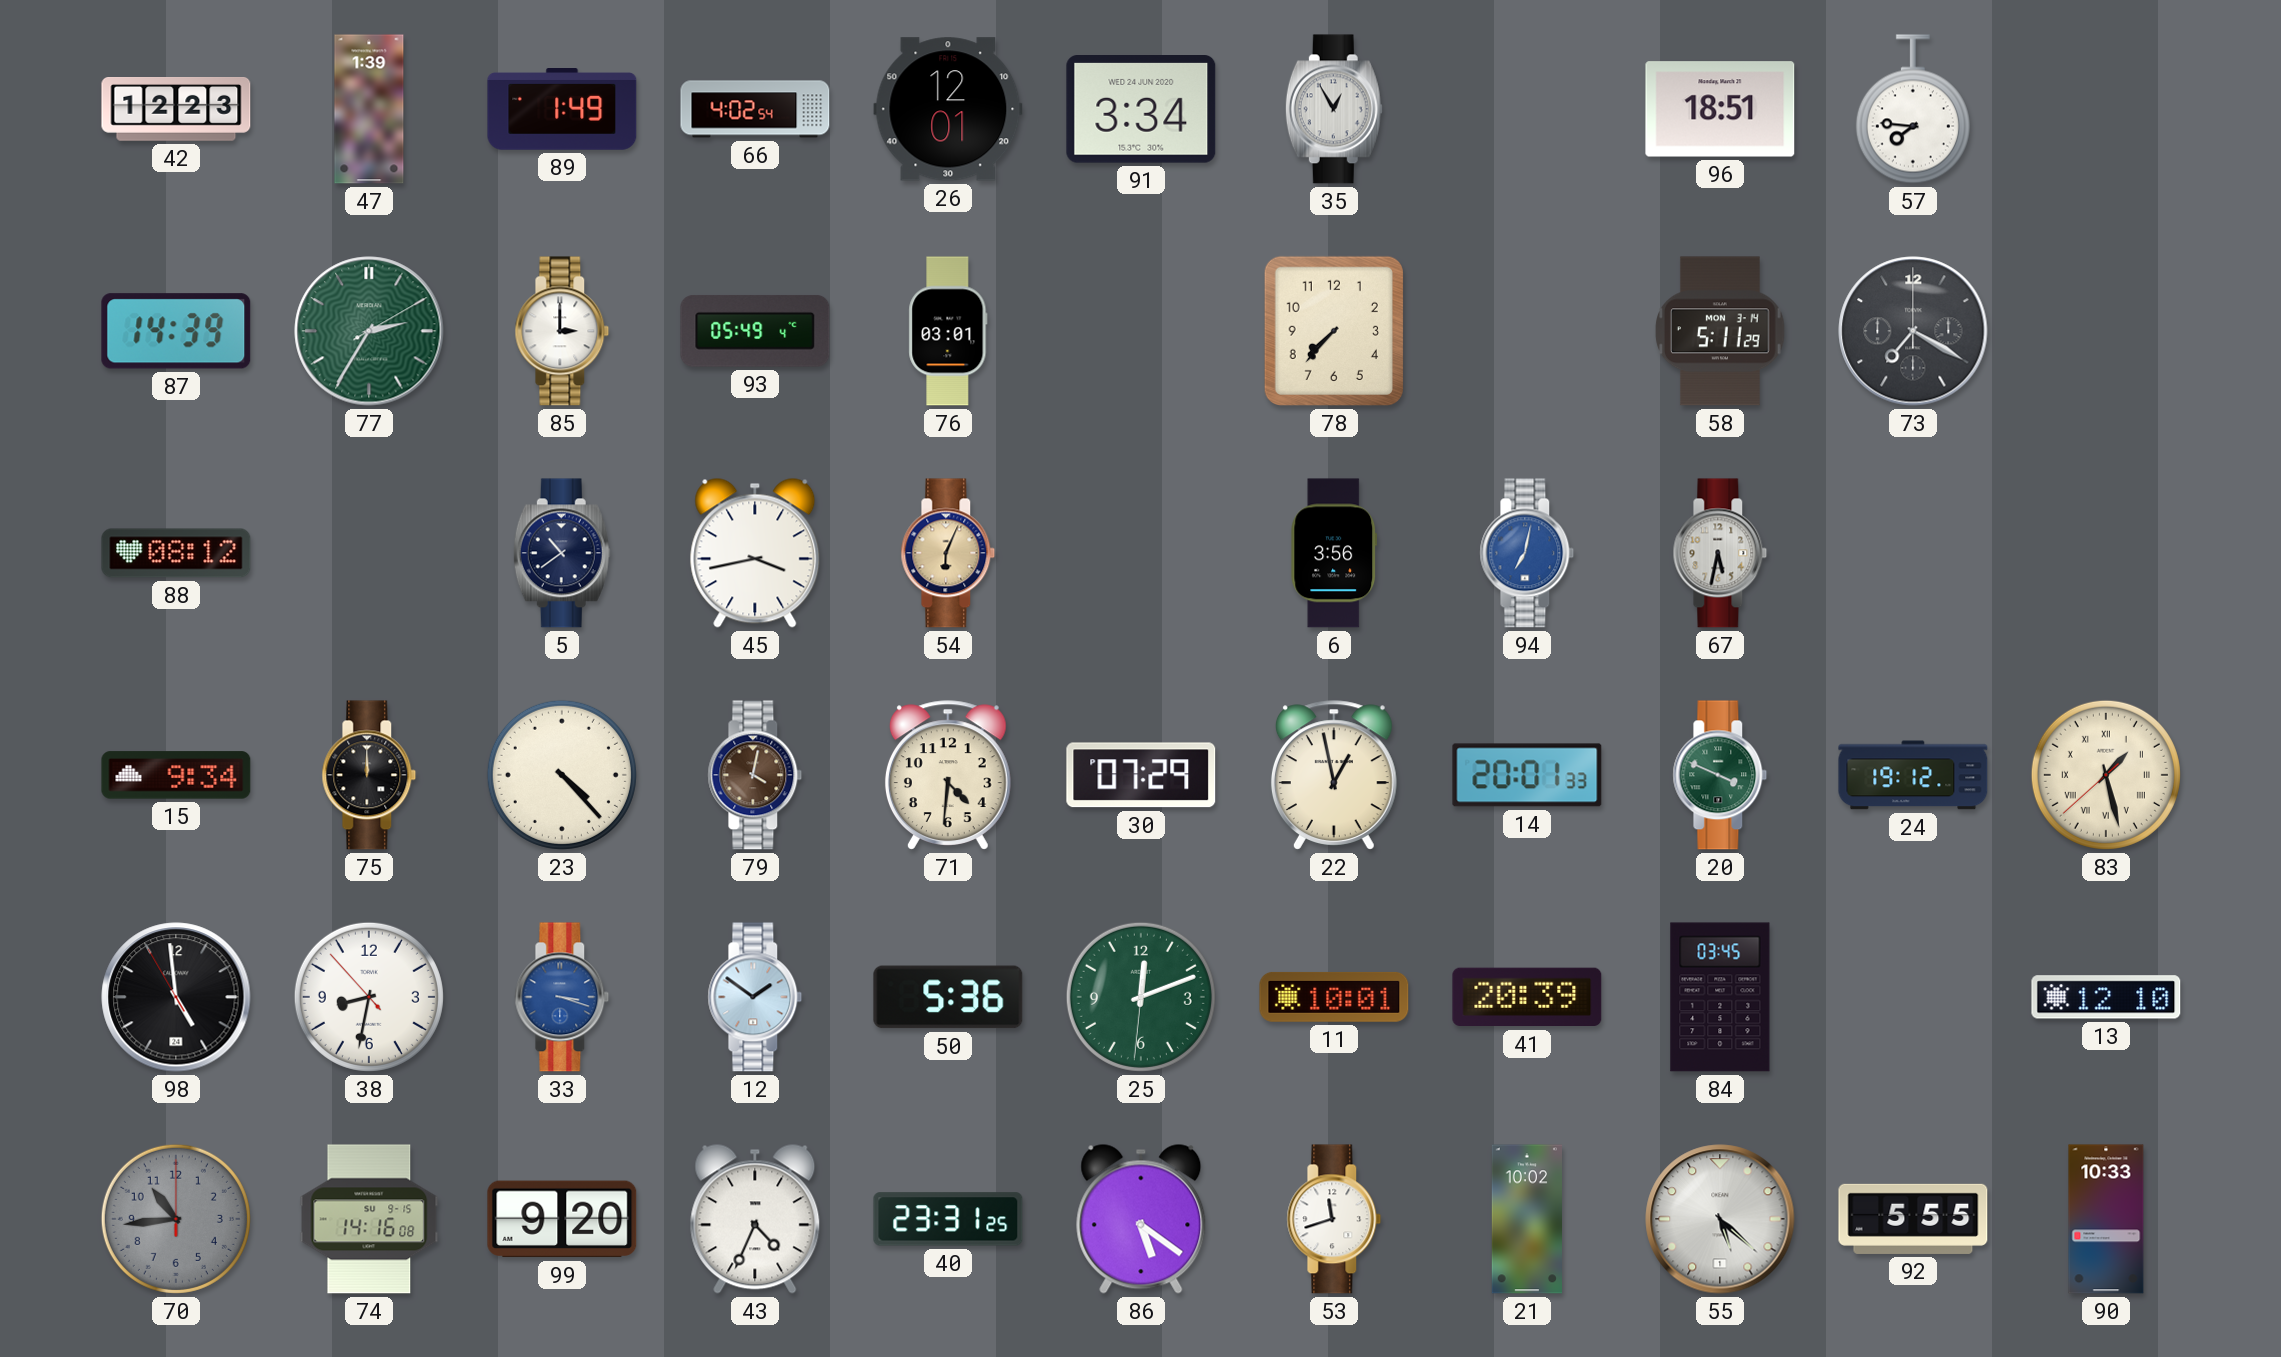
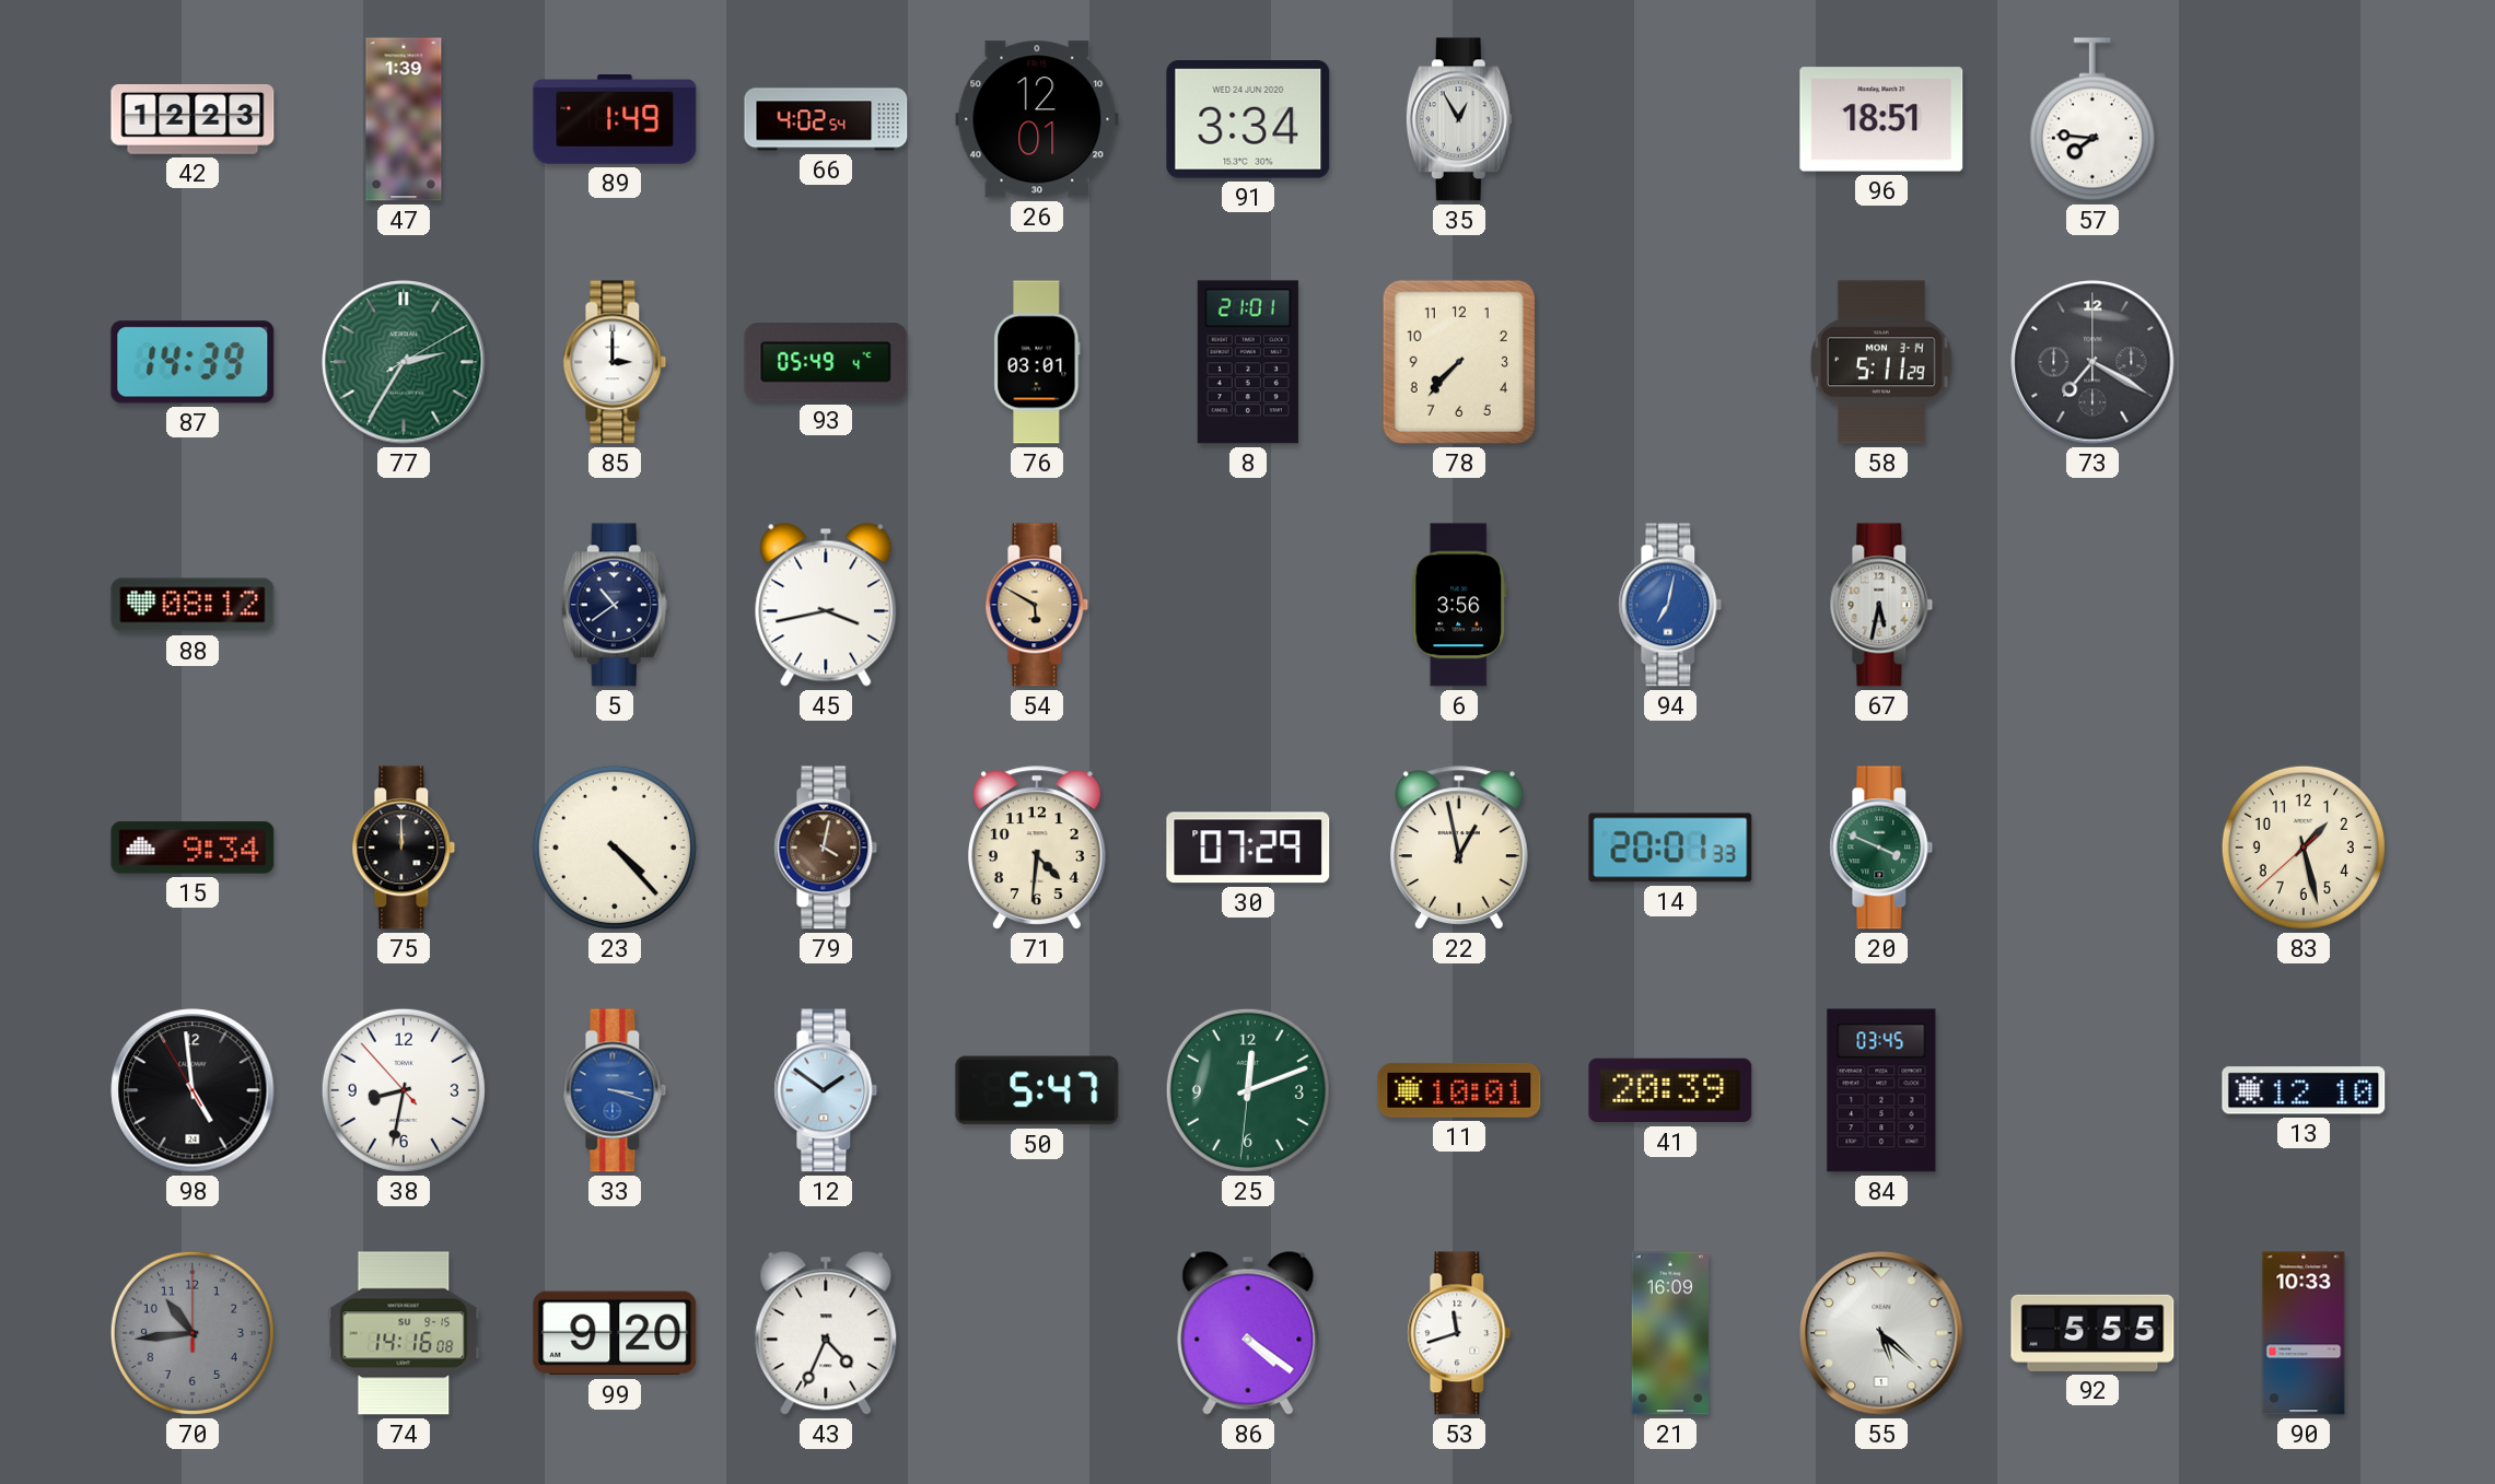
8: none -> 21:01
54: 6:04 -> 5:50
24: 19:12 -> none
83 numerals: Roman -> Arabic
50: 5:36 -> 5:47
40: 23:31 -> none
86: 5:21 -> 4:21
21: 10:02 -> 16:09
